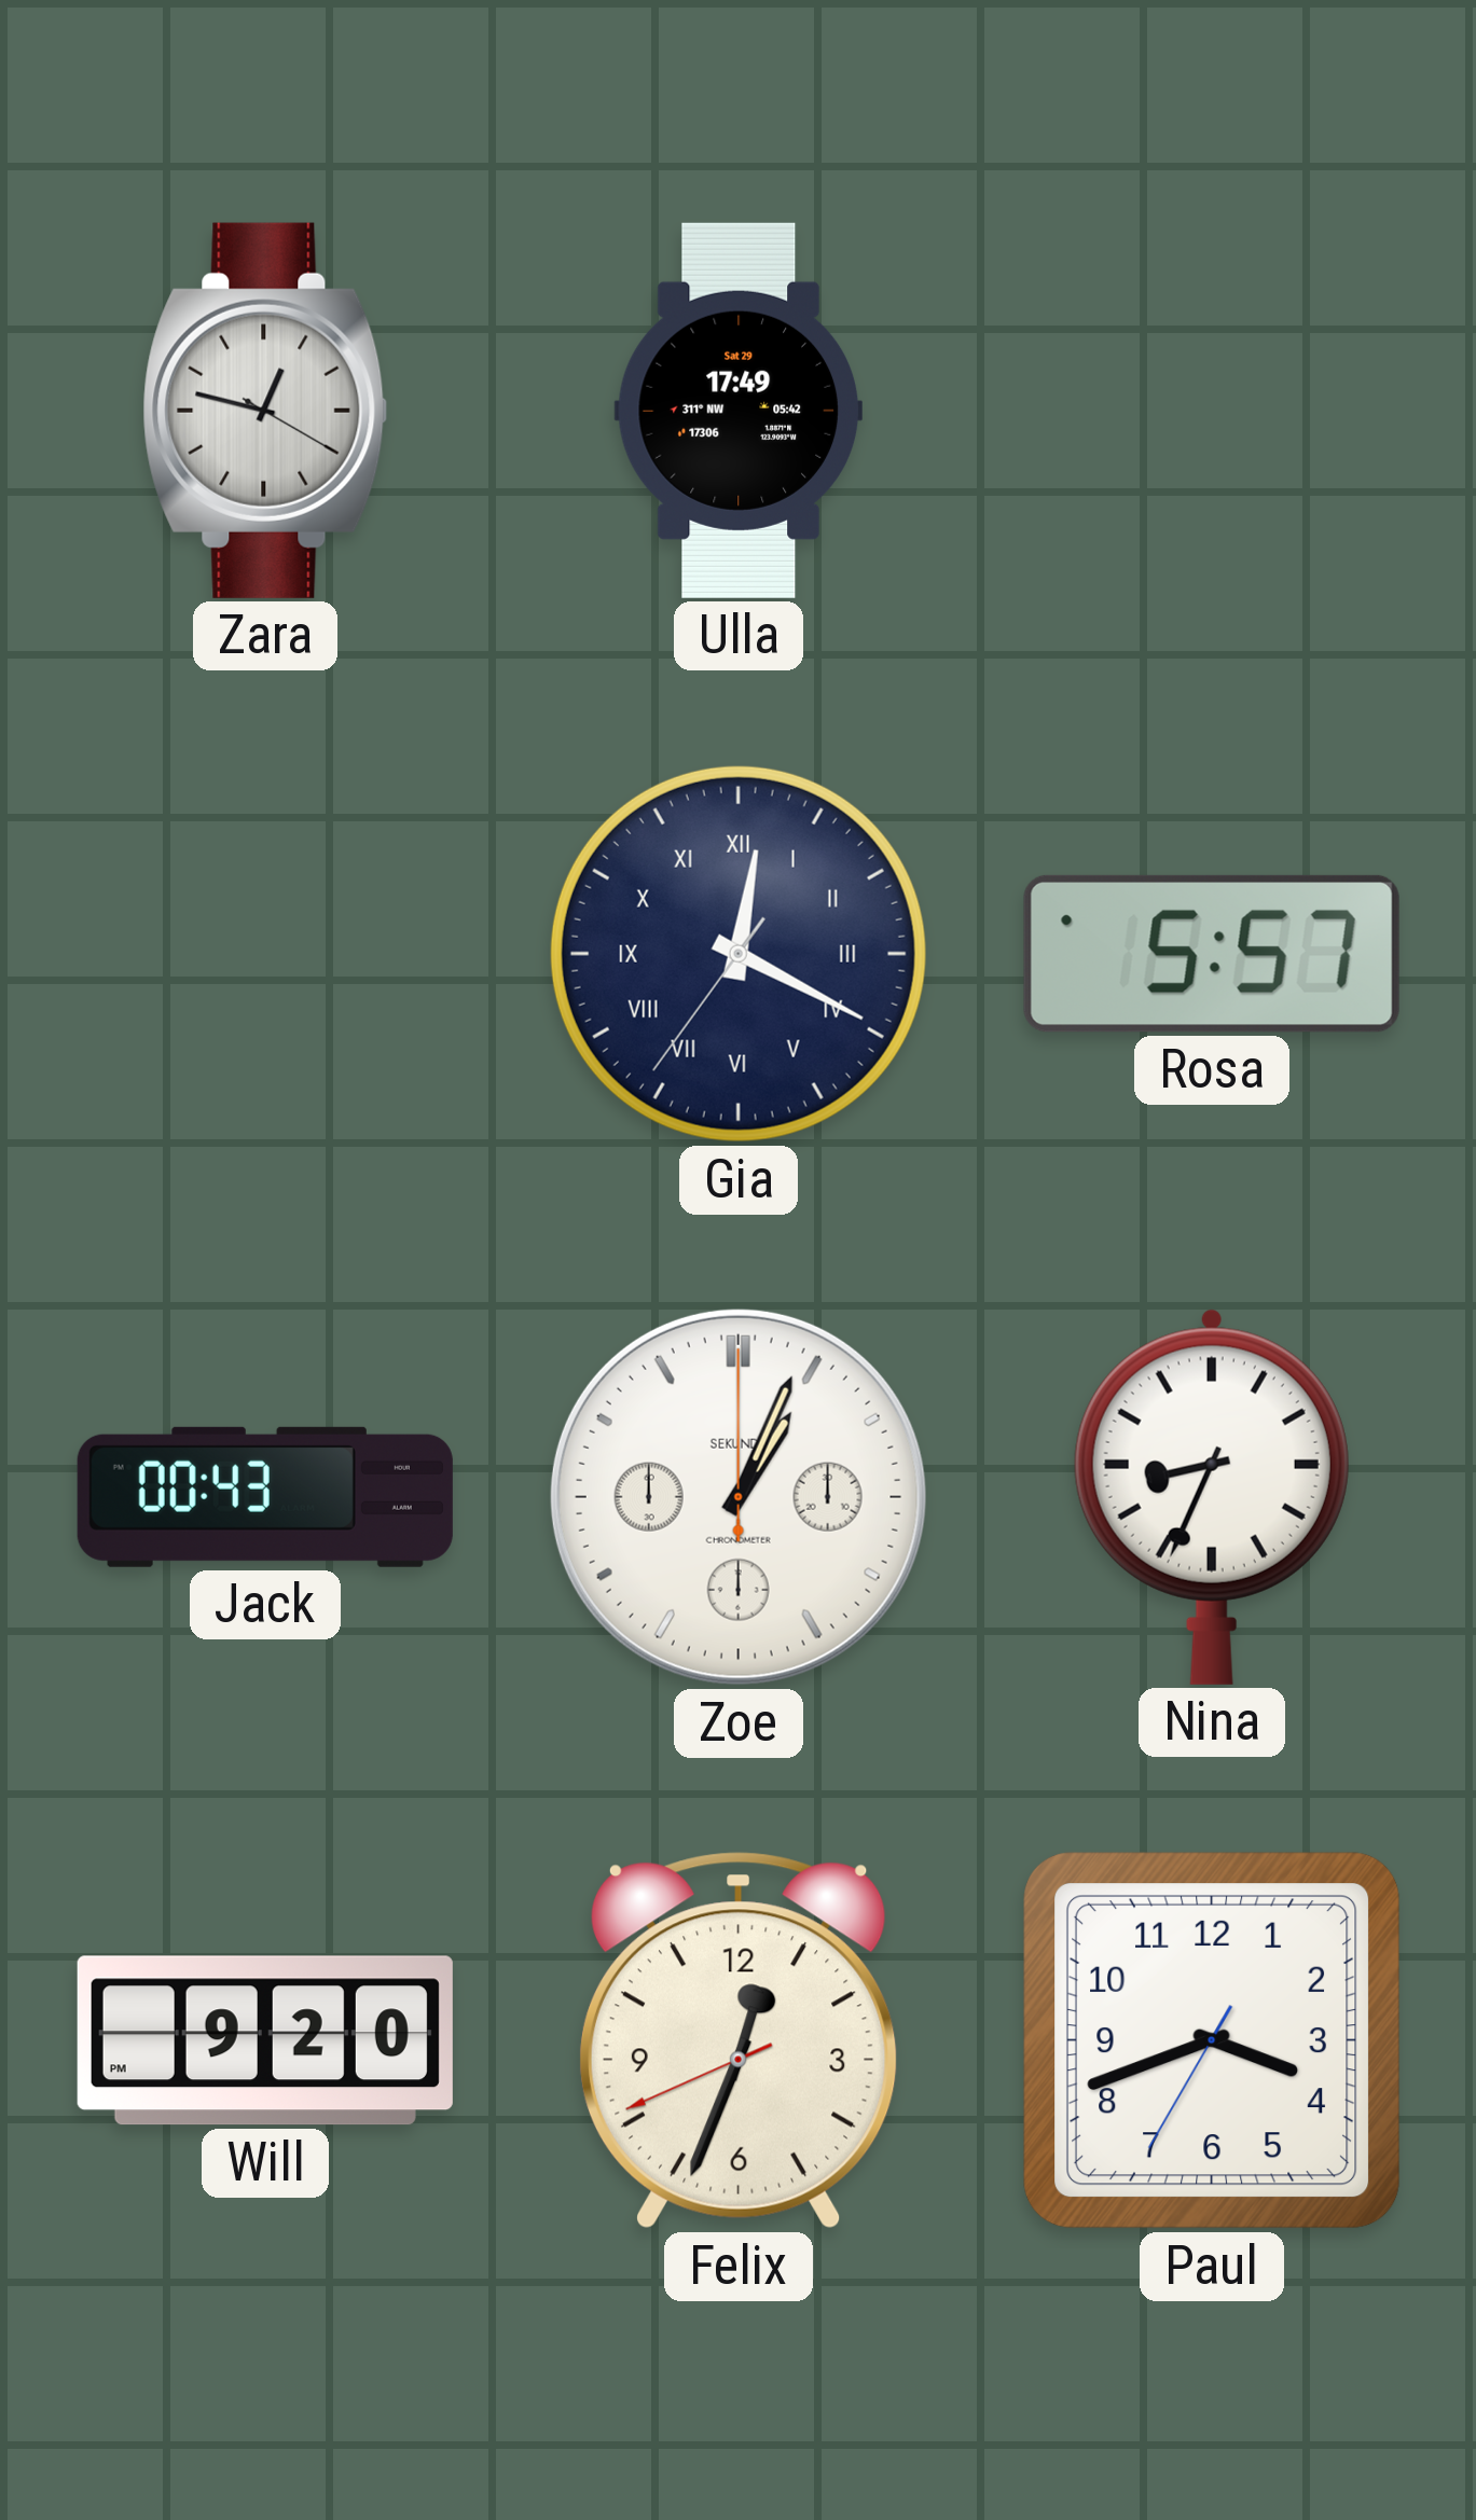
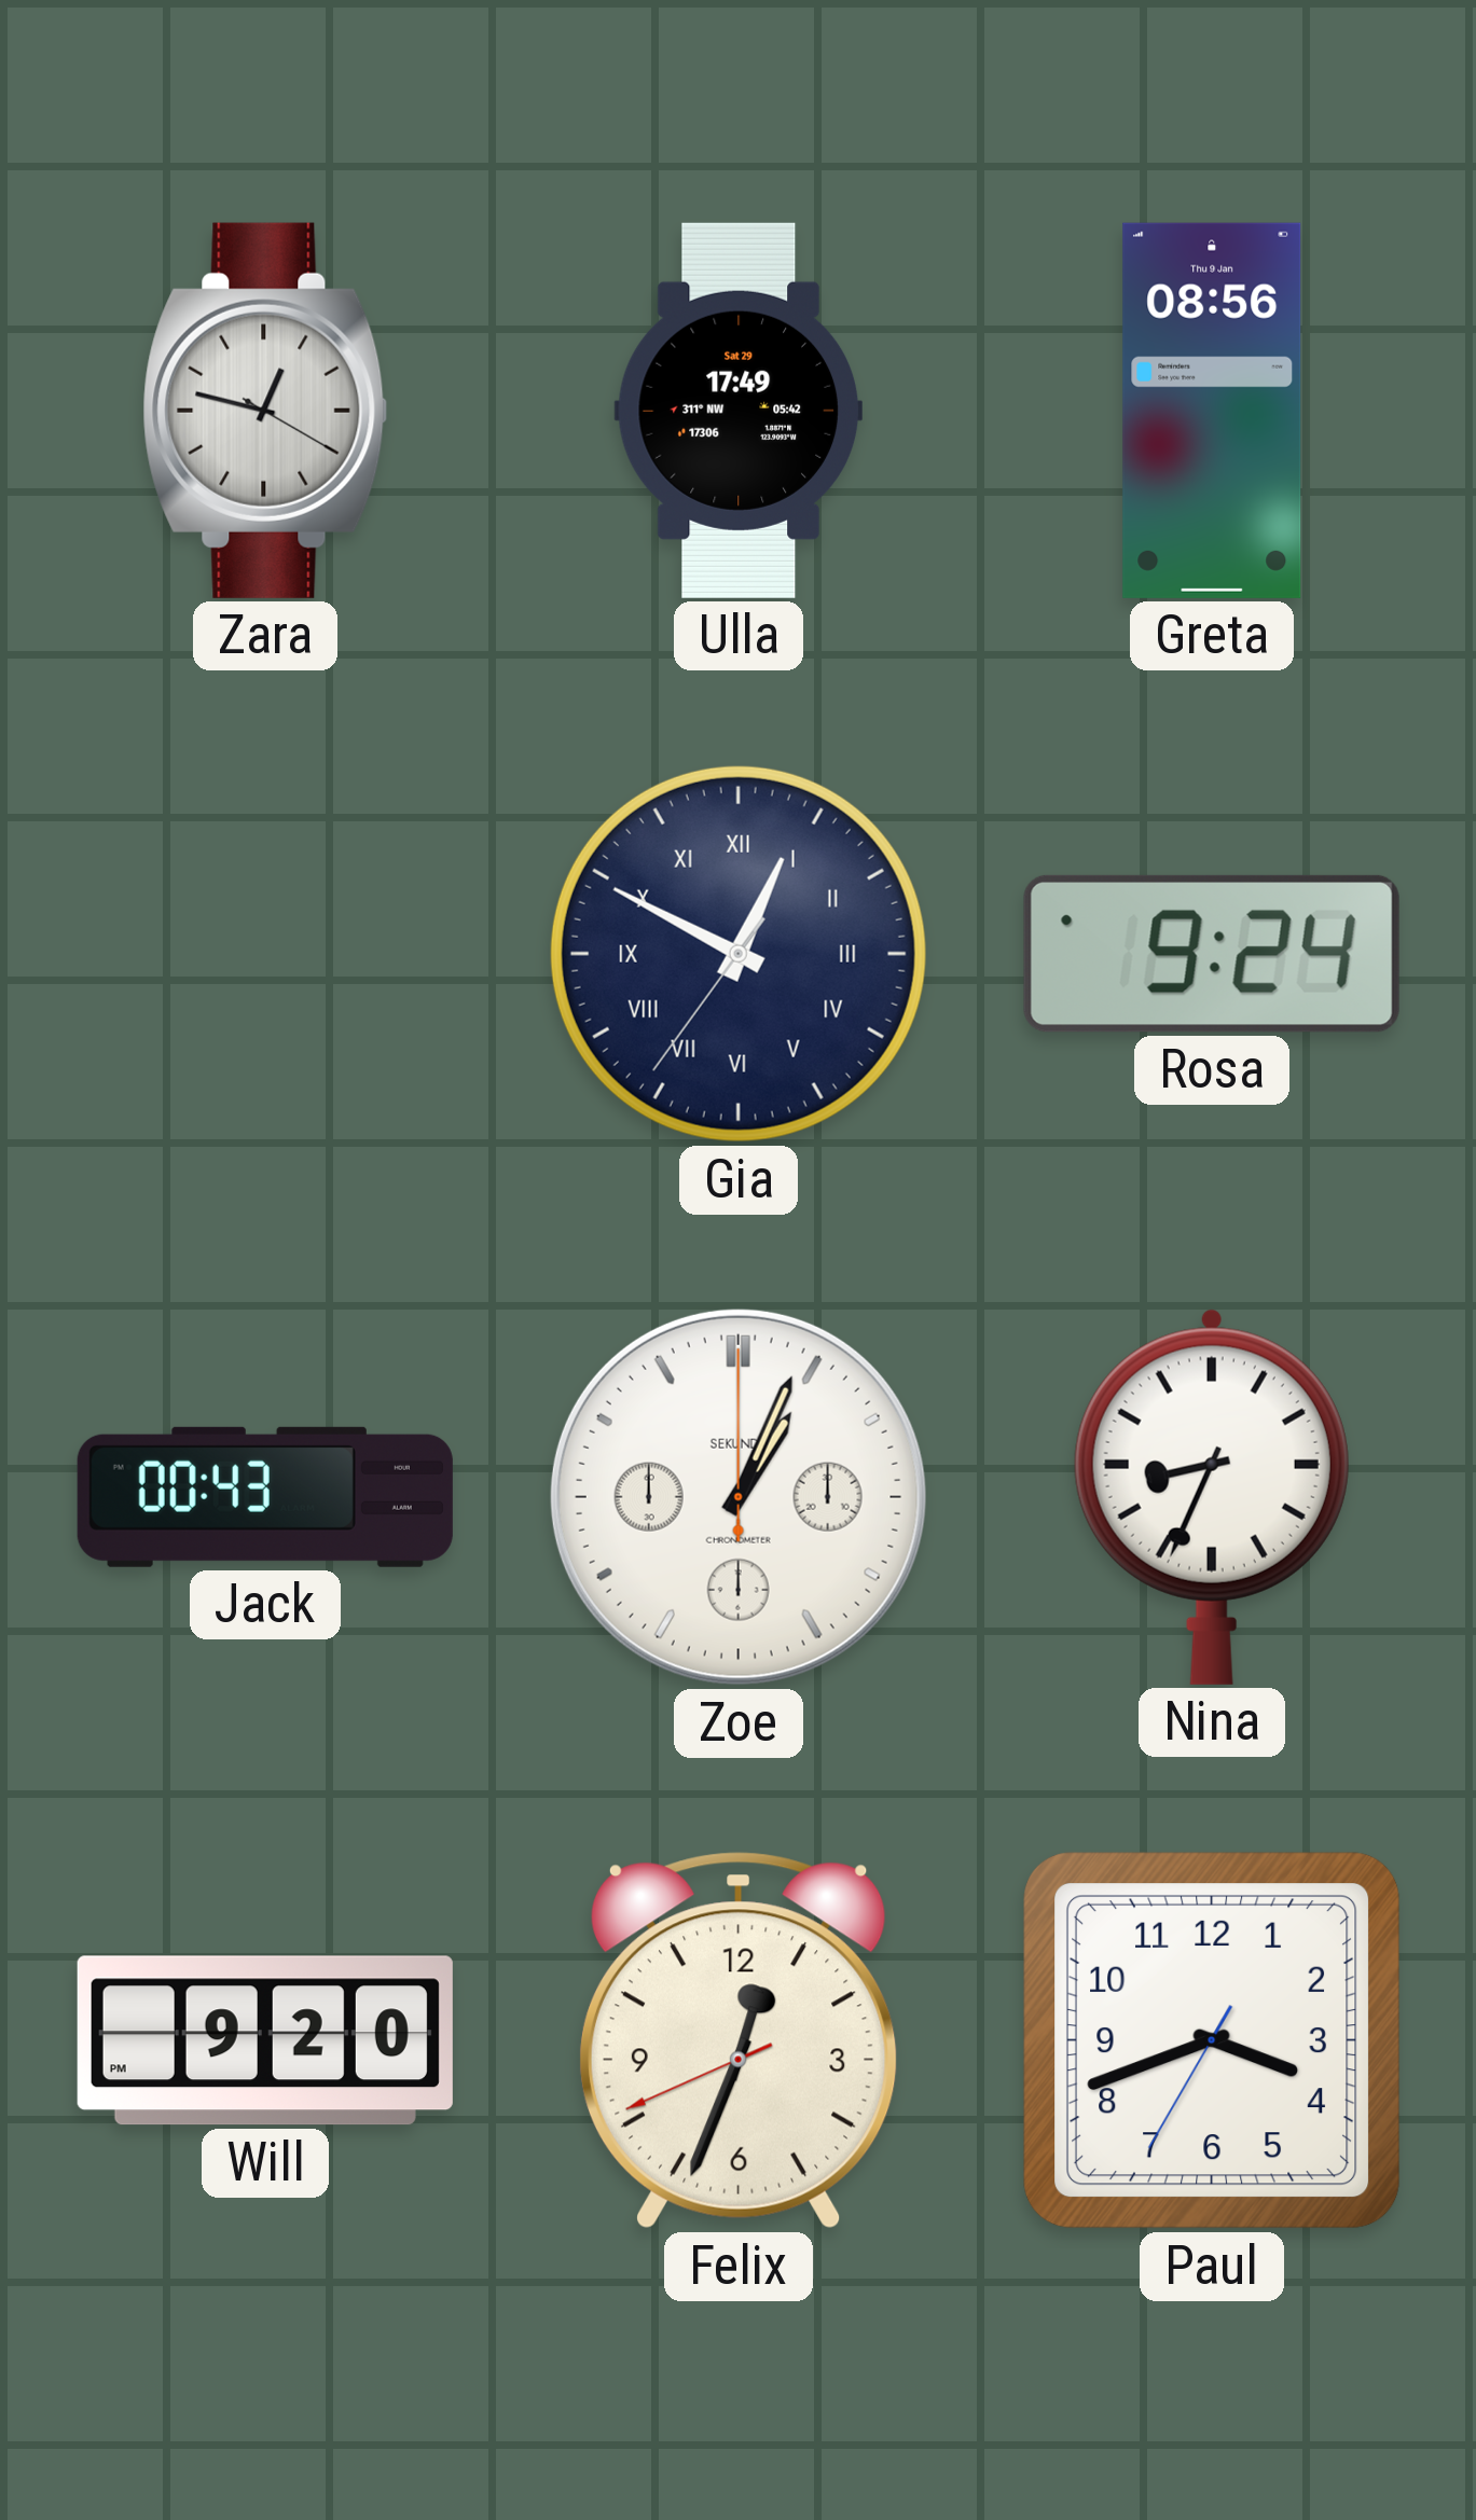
Greta: none -> 08:56
Gia: 12:19 -> 12:49
Rosa: 5:57 -> 9:24
